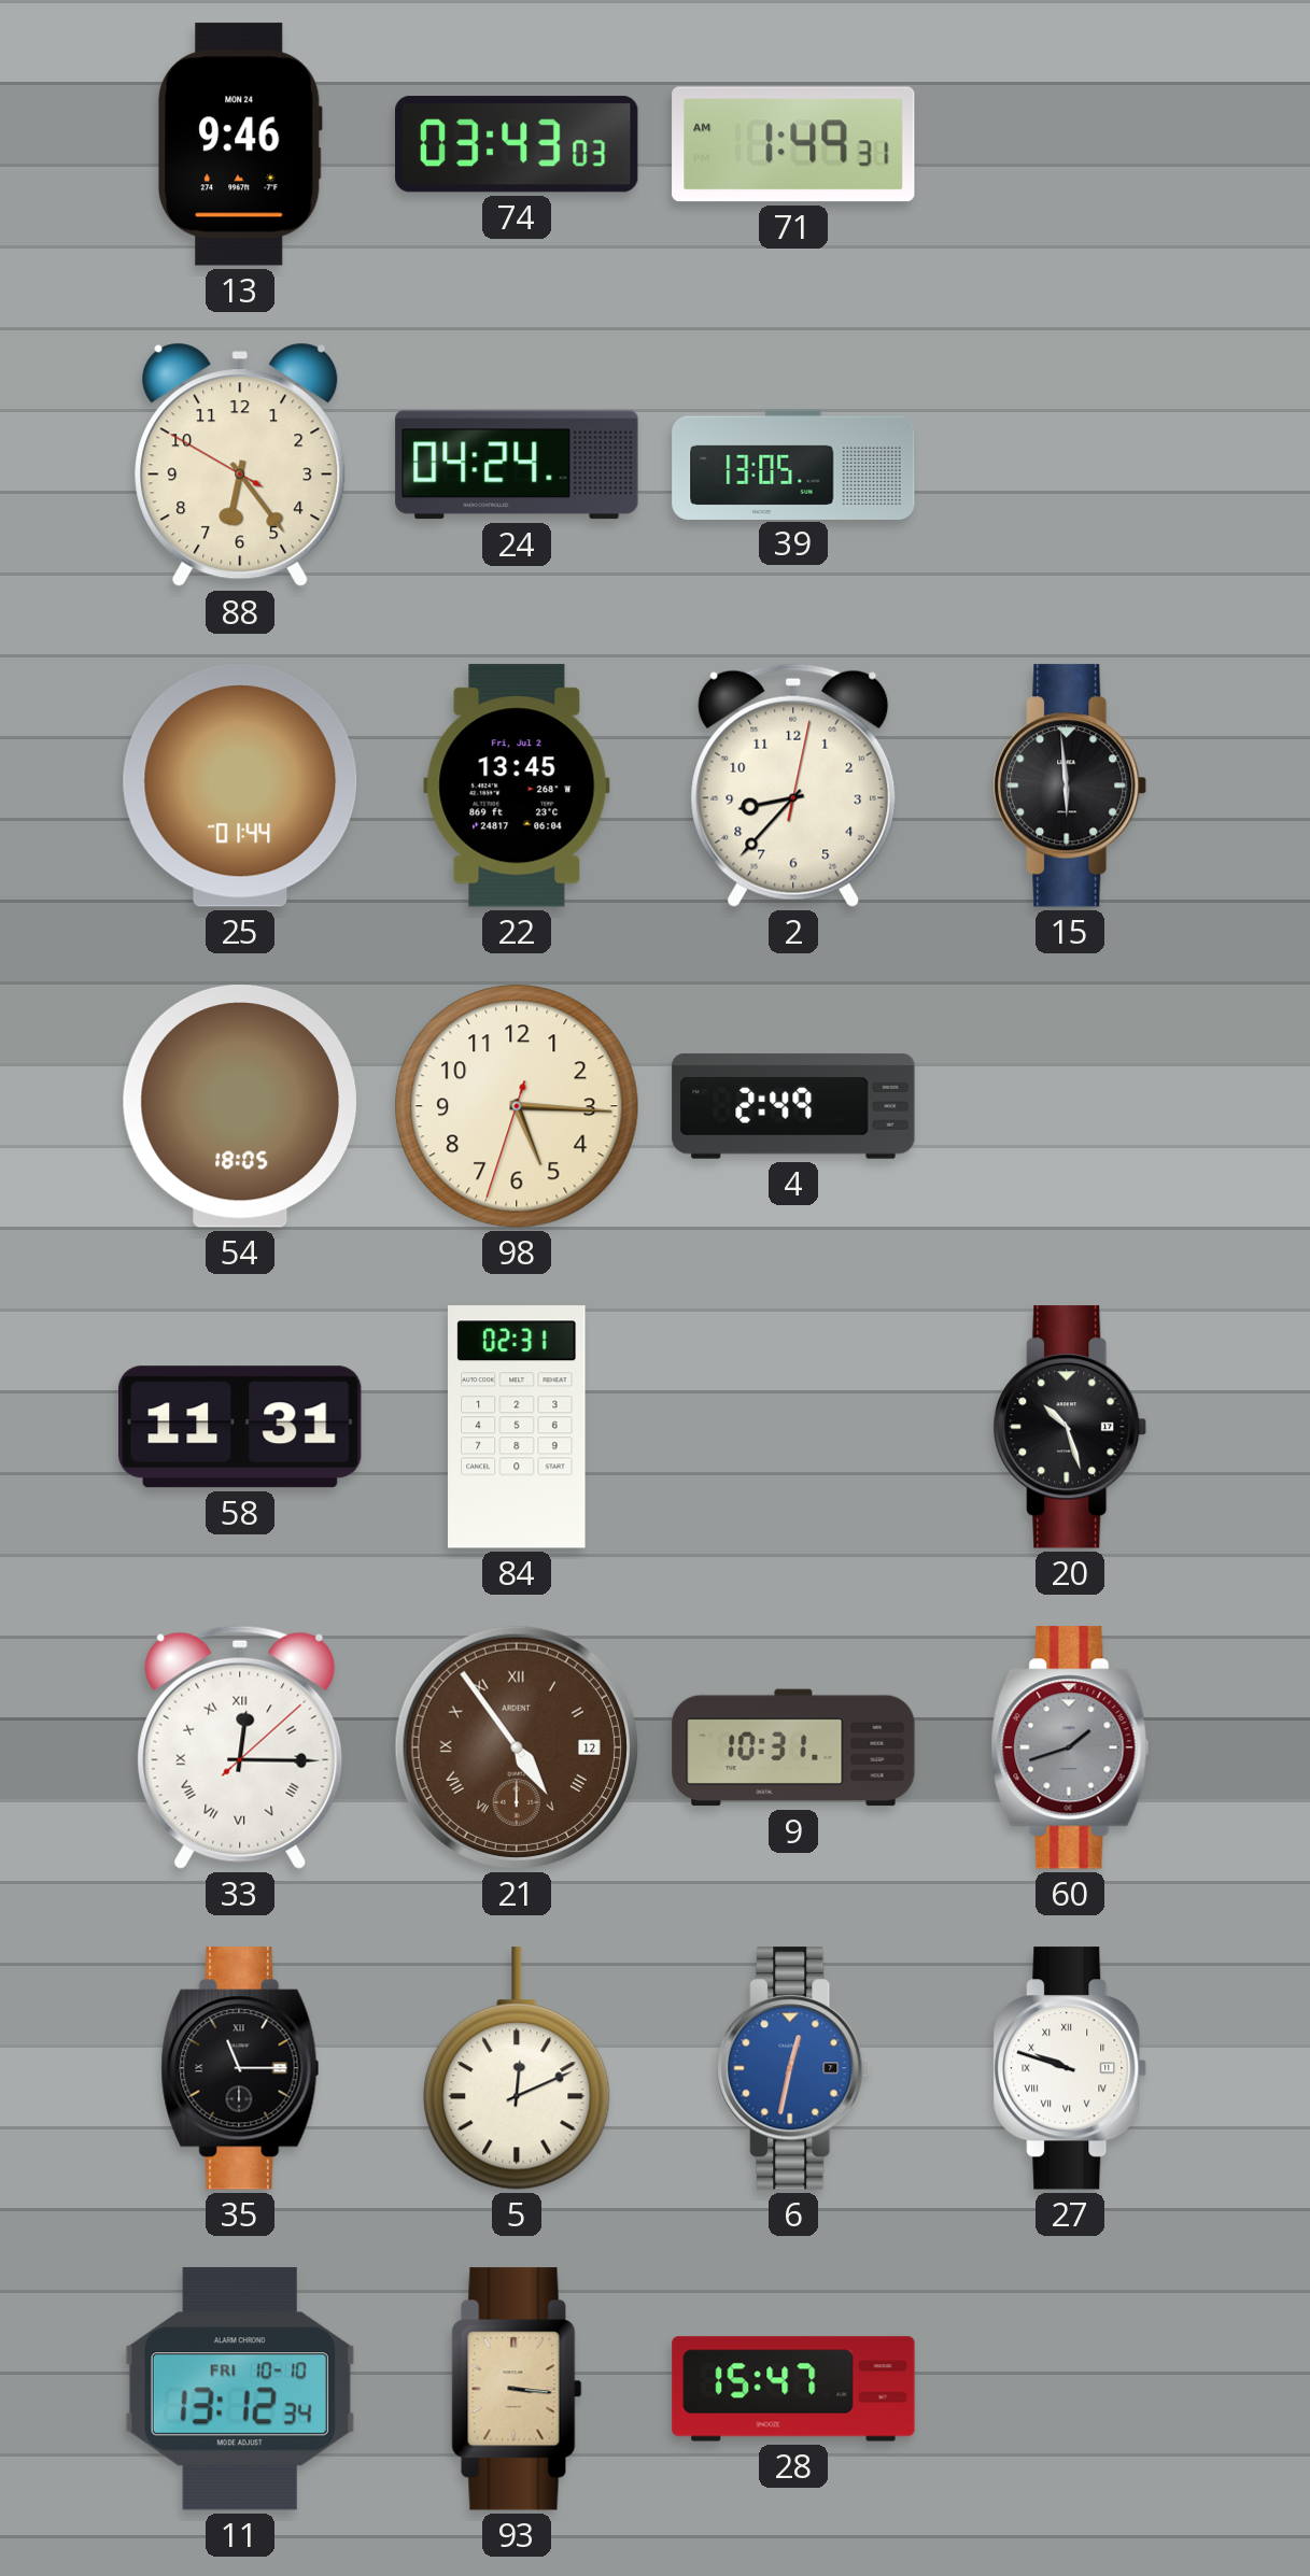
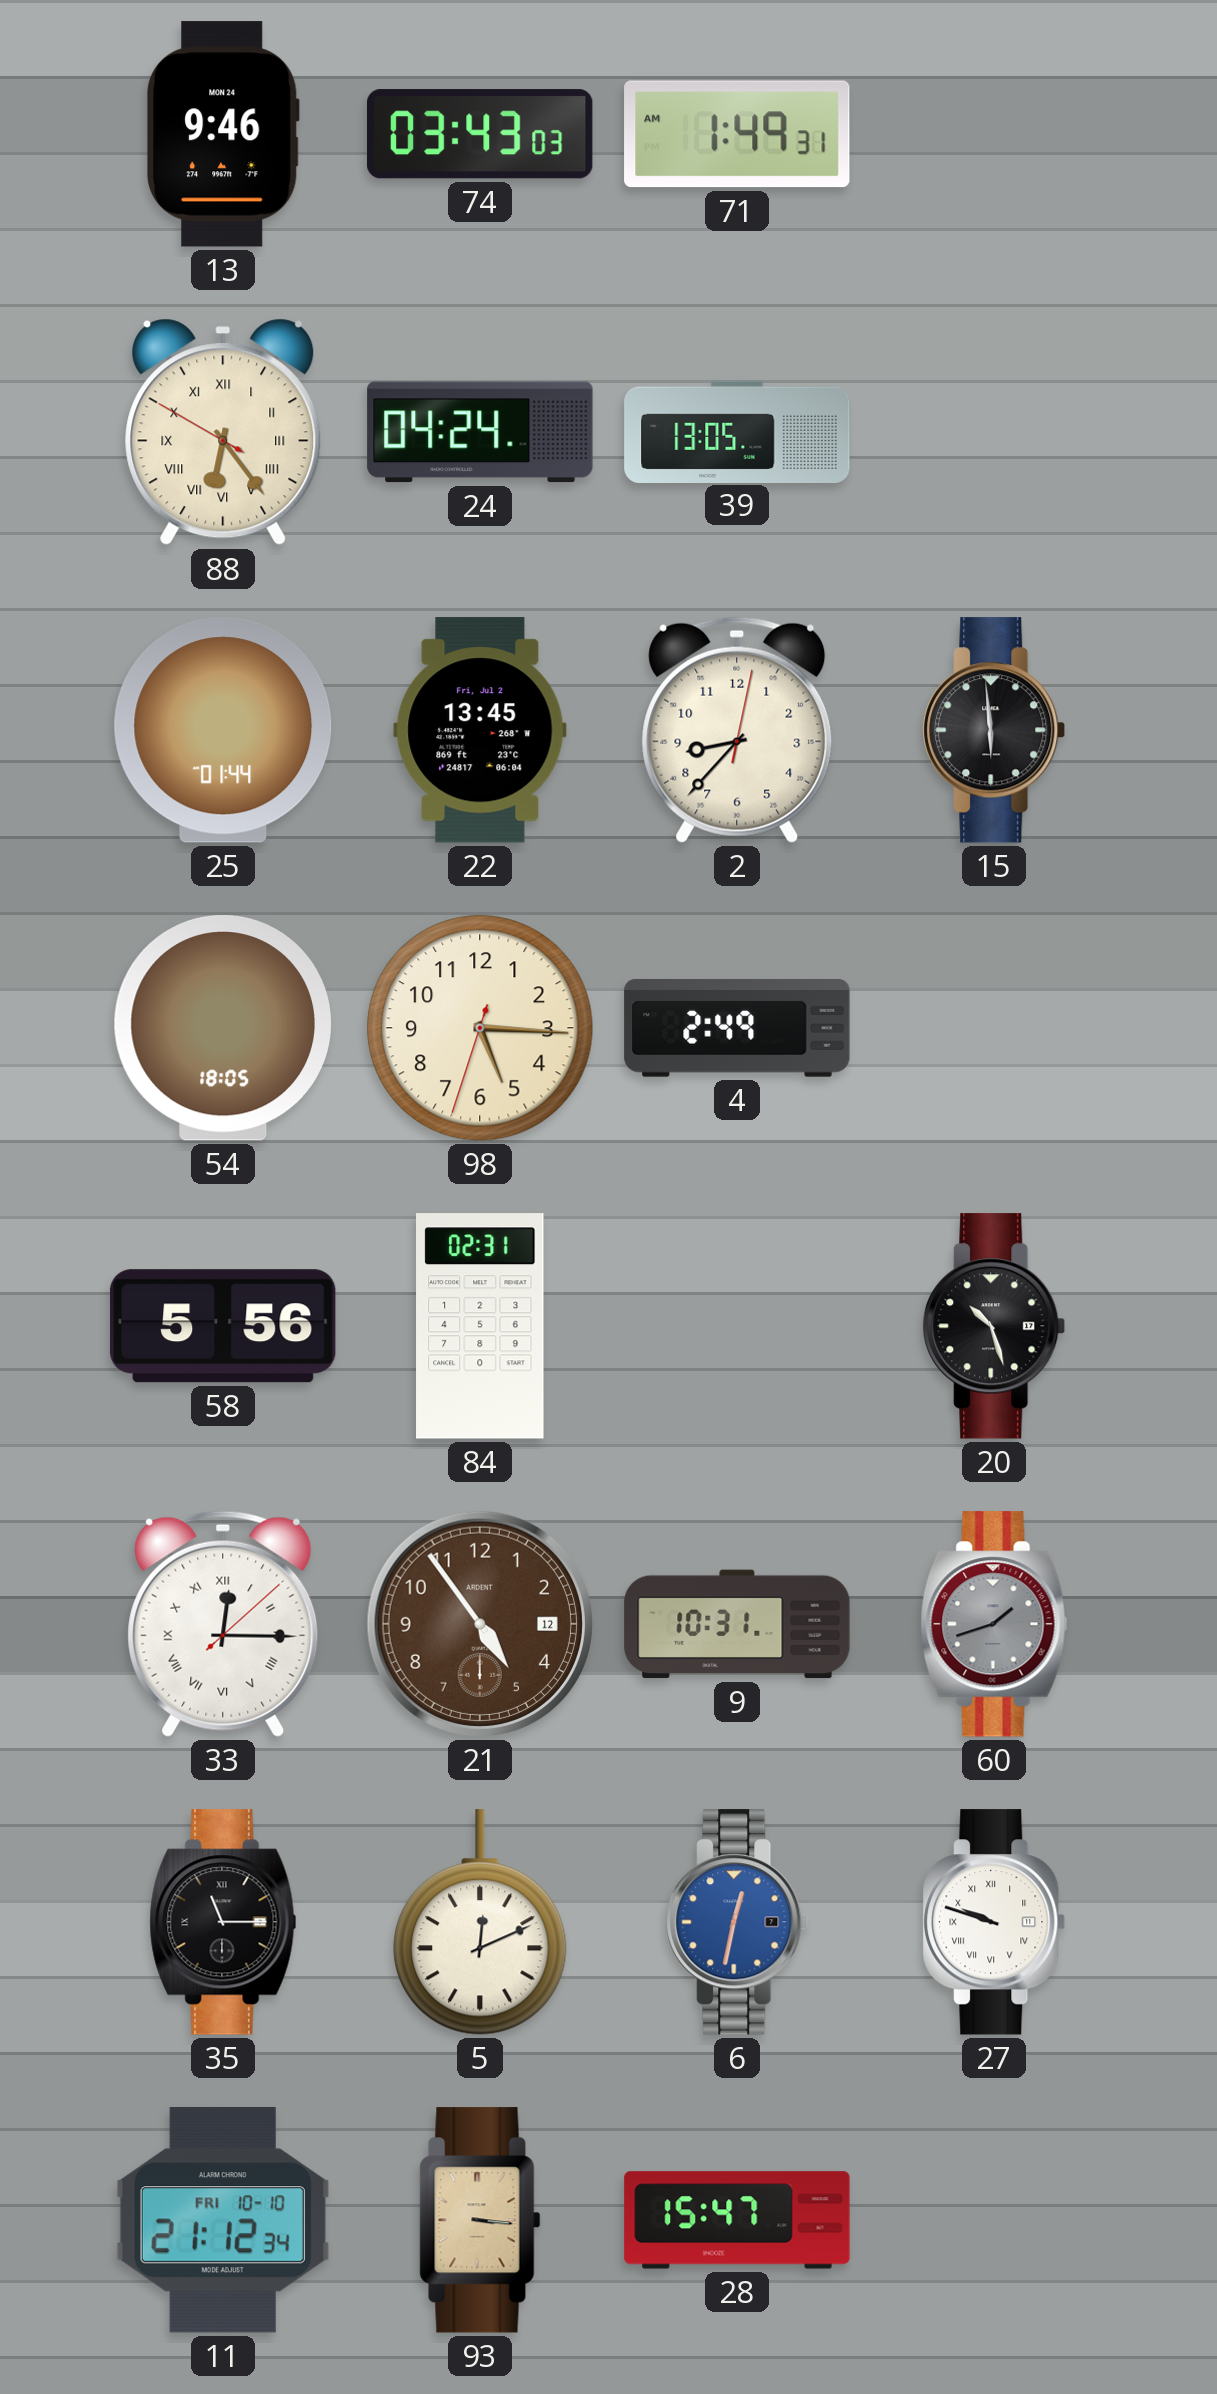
88 numerals: Arabic -> Roman
58: 11:31 -> 5:56
21 numerals: Roman -> Arabic
11: 13:12 -> 21:12
